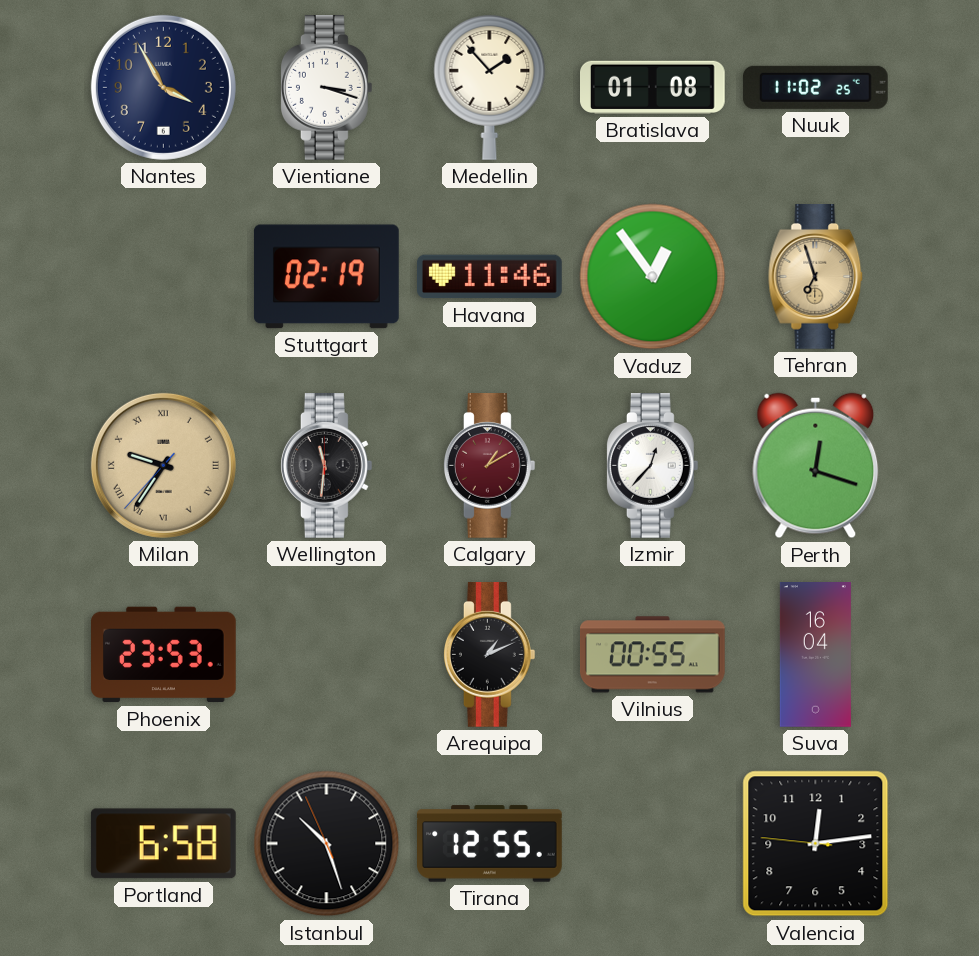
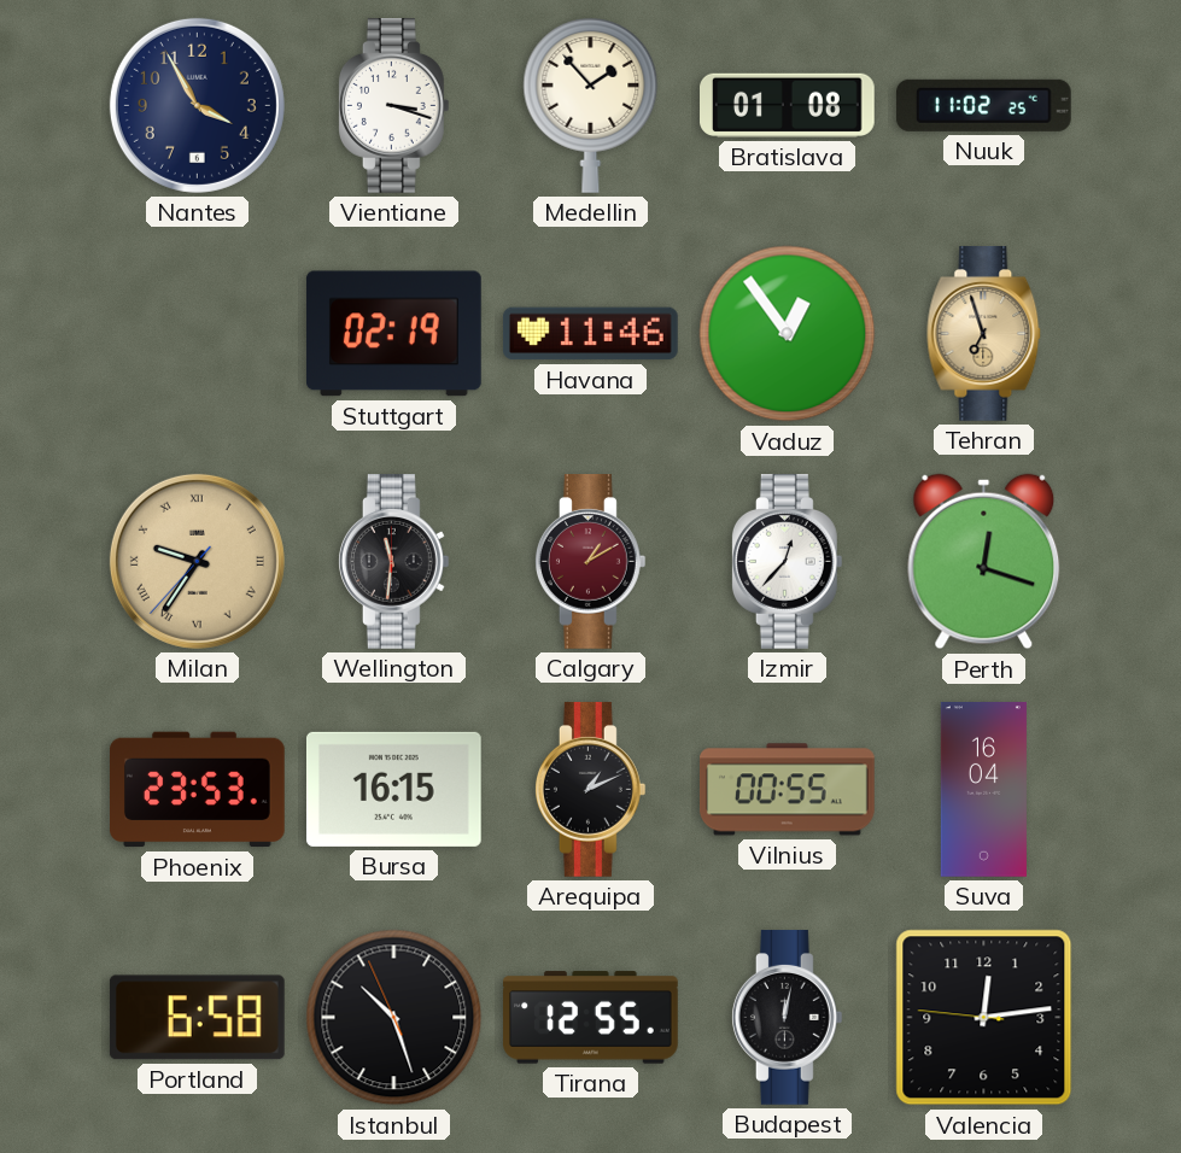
Bursa: none -> 16:15
Budapest: none -> 12:02
